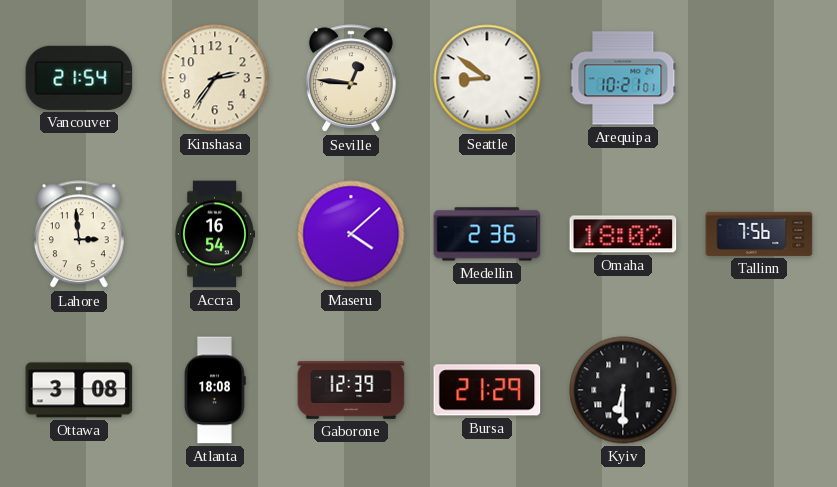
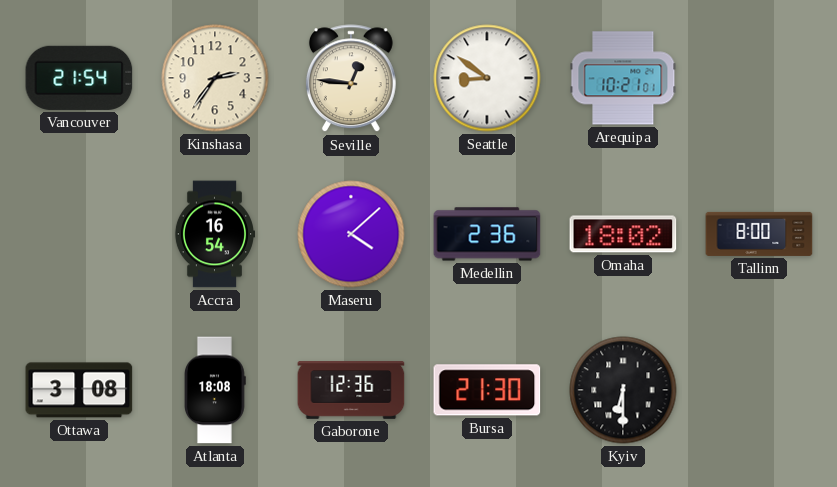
Lahore: 2:59 -> none
Tallinn: 7:56 -> 8:00
Gaborone: 12:39 -> 12:36
Bursa: 21:29 -> 21:30
